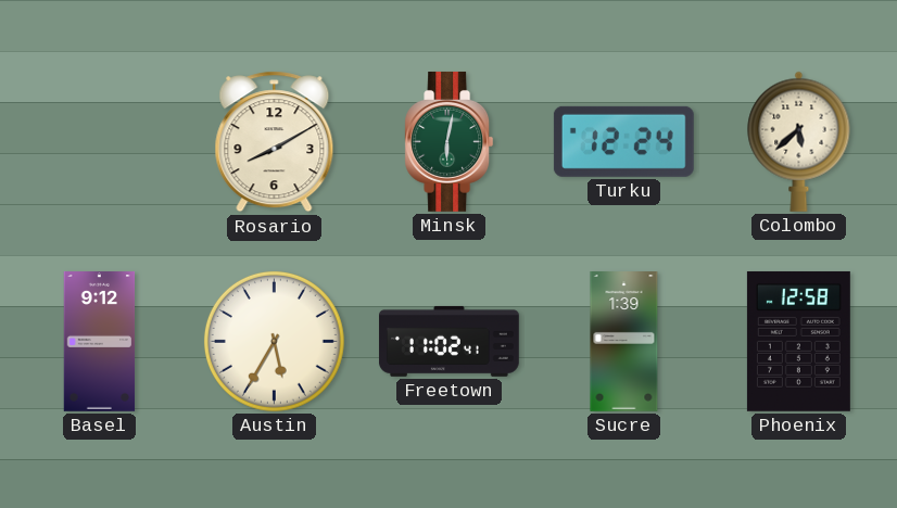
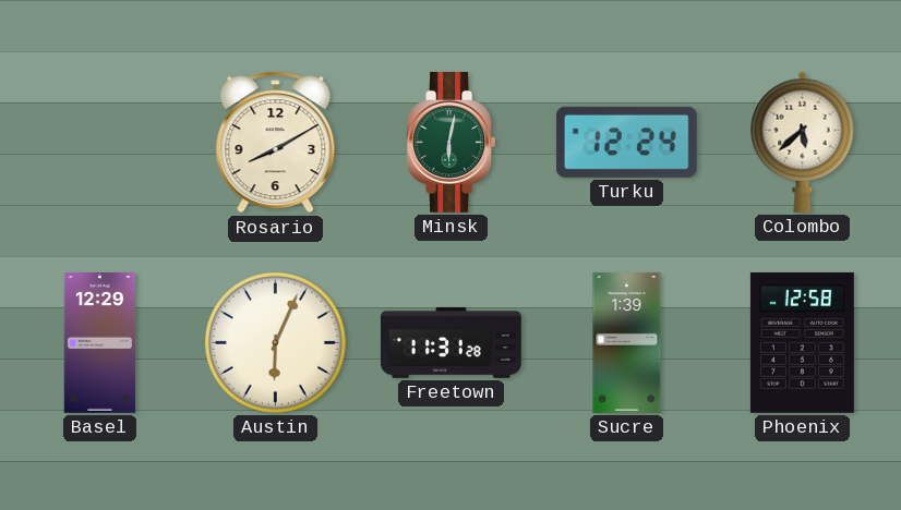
Basel: 9:12 -> 12:29
Austin: 5:35 -> 6:04
Freetown: 11:02 -> 11:31
